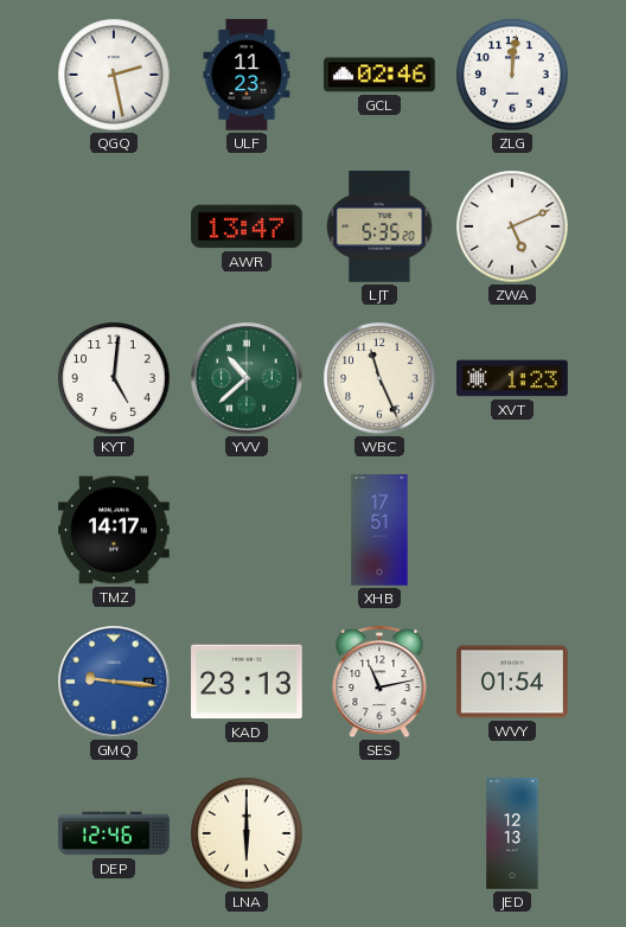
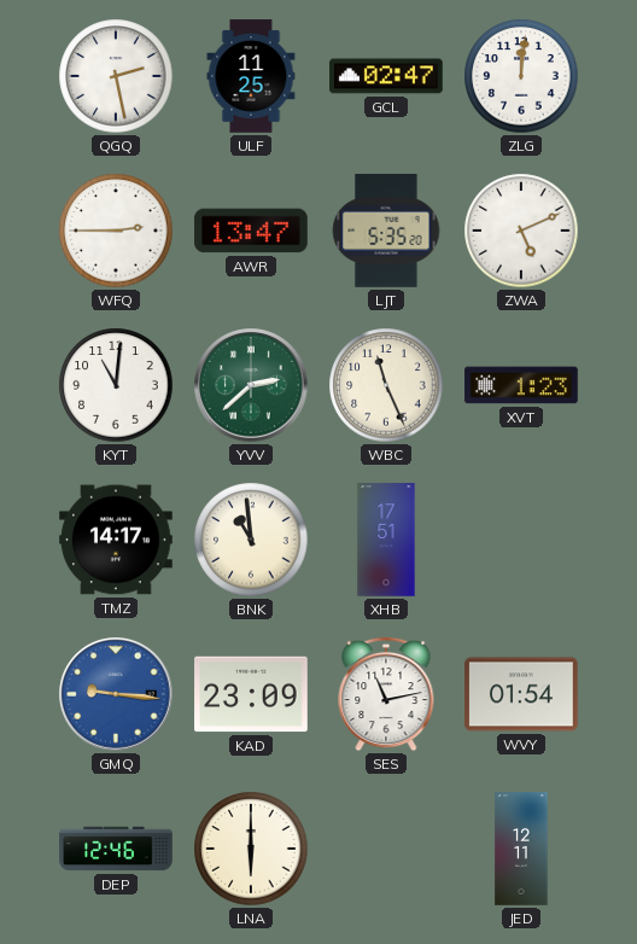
ULF: 11:23 -> 11:25
GCL: 02:46 -> 02:47
WFQ: none -> 2:45
KYT: 5:01 -> 11:01
YVV: 10:38 -> 2:38
BNK: none -> 10:59
KAD: 23:13 -> 23:09
JED: 12:13 -> 12:11
